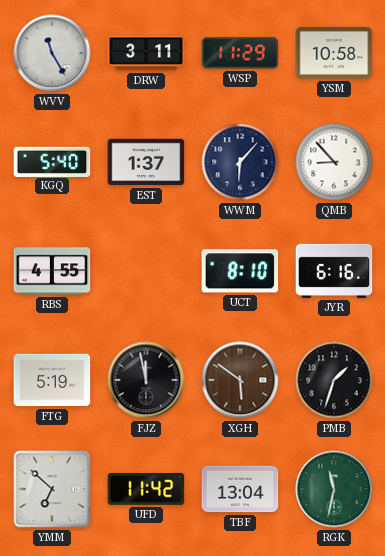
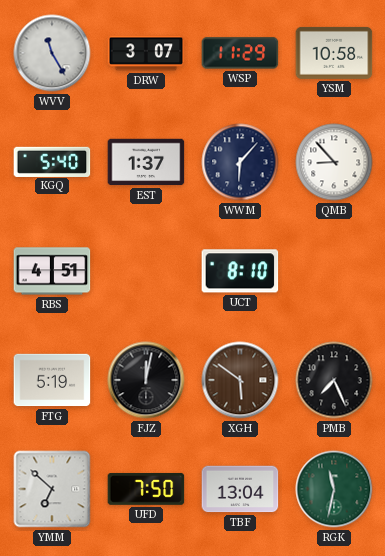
DRW: 3:11 -> 3:07
RBS: 4:55 -> 4:51
JYR: 6:16 -> none
FJZ: 11:58 -> 12:02
PMB: 1:33 -> 7:26
UFD: 11:42 -> 7:50
